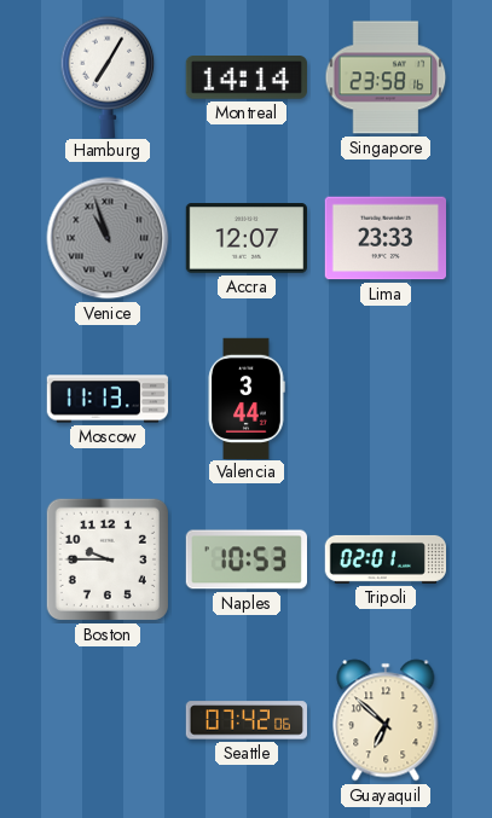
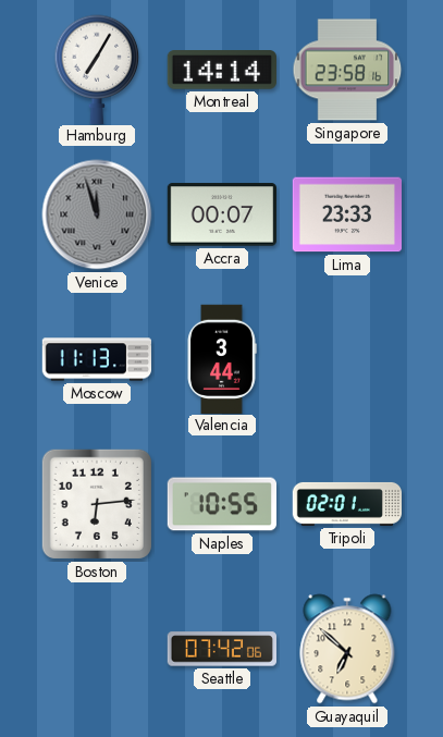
Venice: 10:57 -> 11:57
Accra: 12:07 -> 00:07
Boston: 9:45 -> 6:14
Naples: 10:53 -> 10:55
